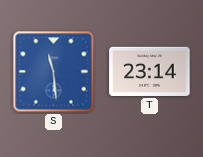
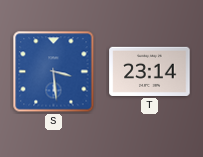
S: 11:29 -> 3:29
